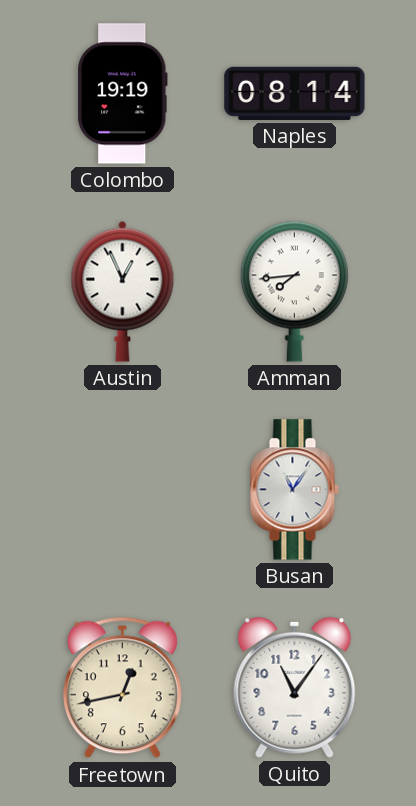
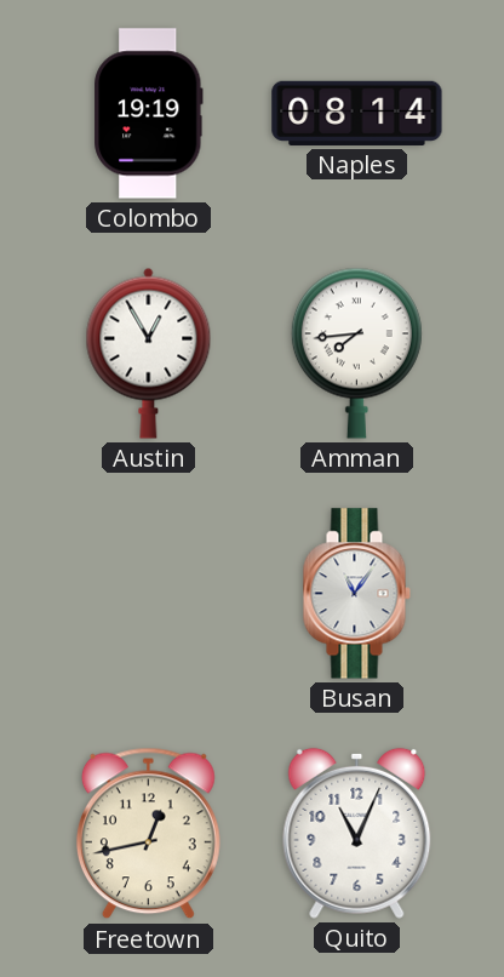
Austin: 12:56 -> 12:55
Quito: 11:06 -> 11:04
